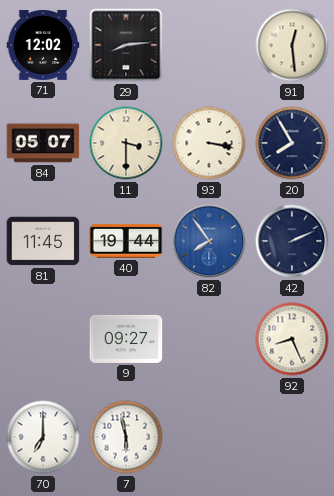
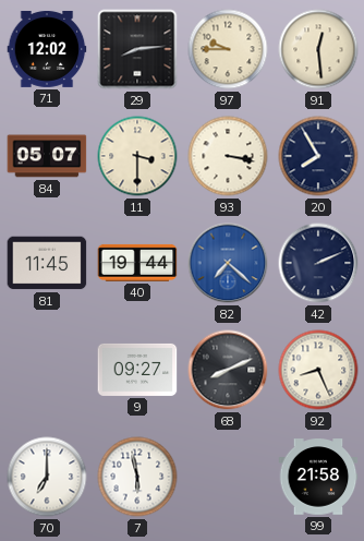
97: none -> 9:45
82: 7:54 -> 7:22
68: none -> 8:11
99: none -> 21:58
